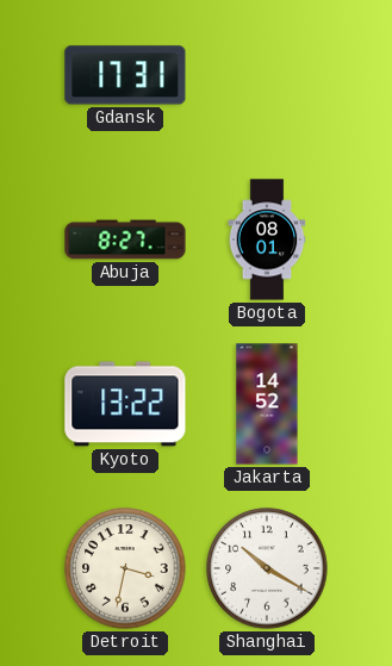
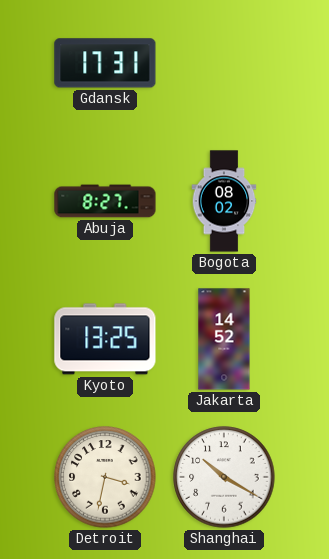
Bogota: 08:01 -> 08:02
Kyoto: 13:22 -> 13:25
